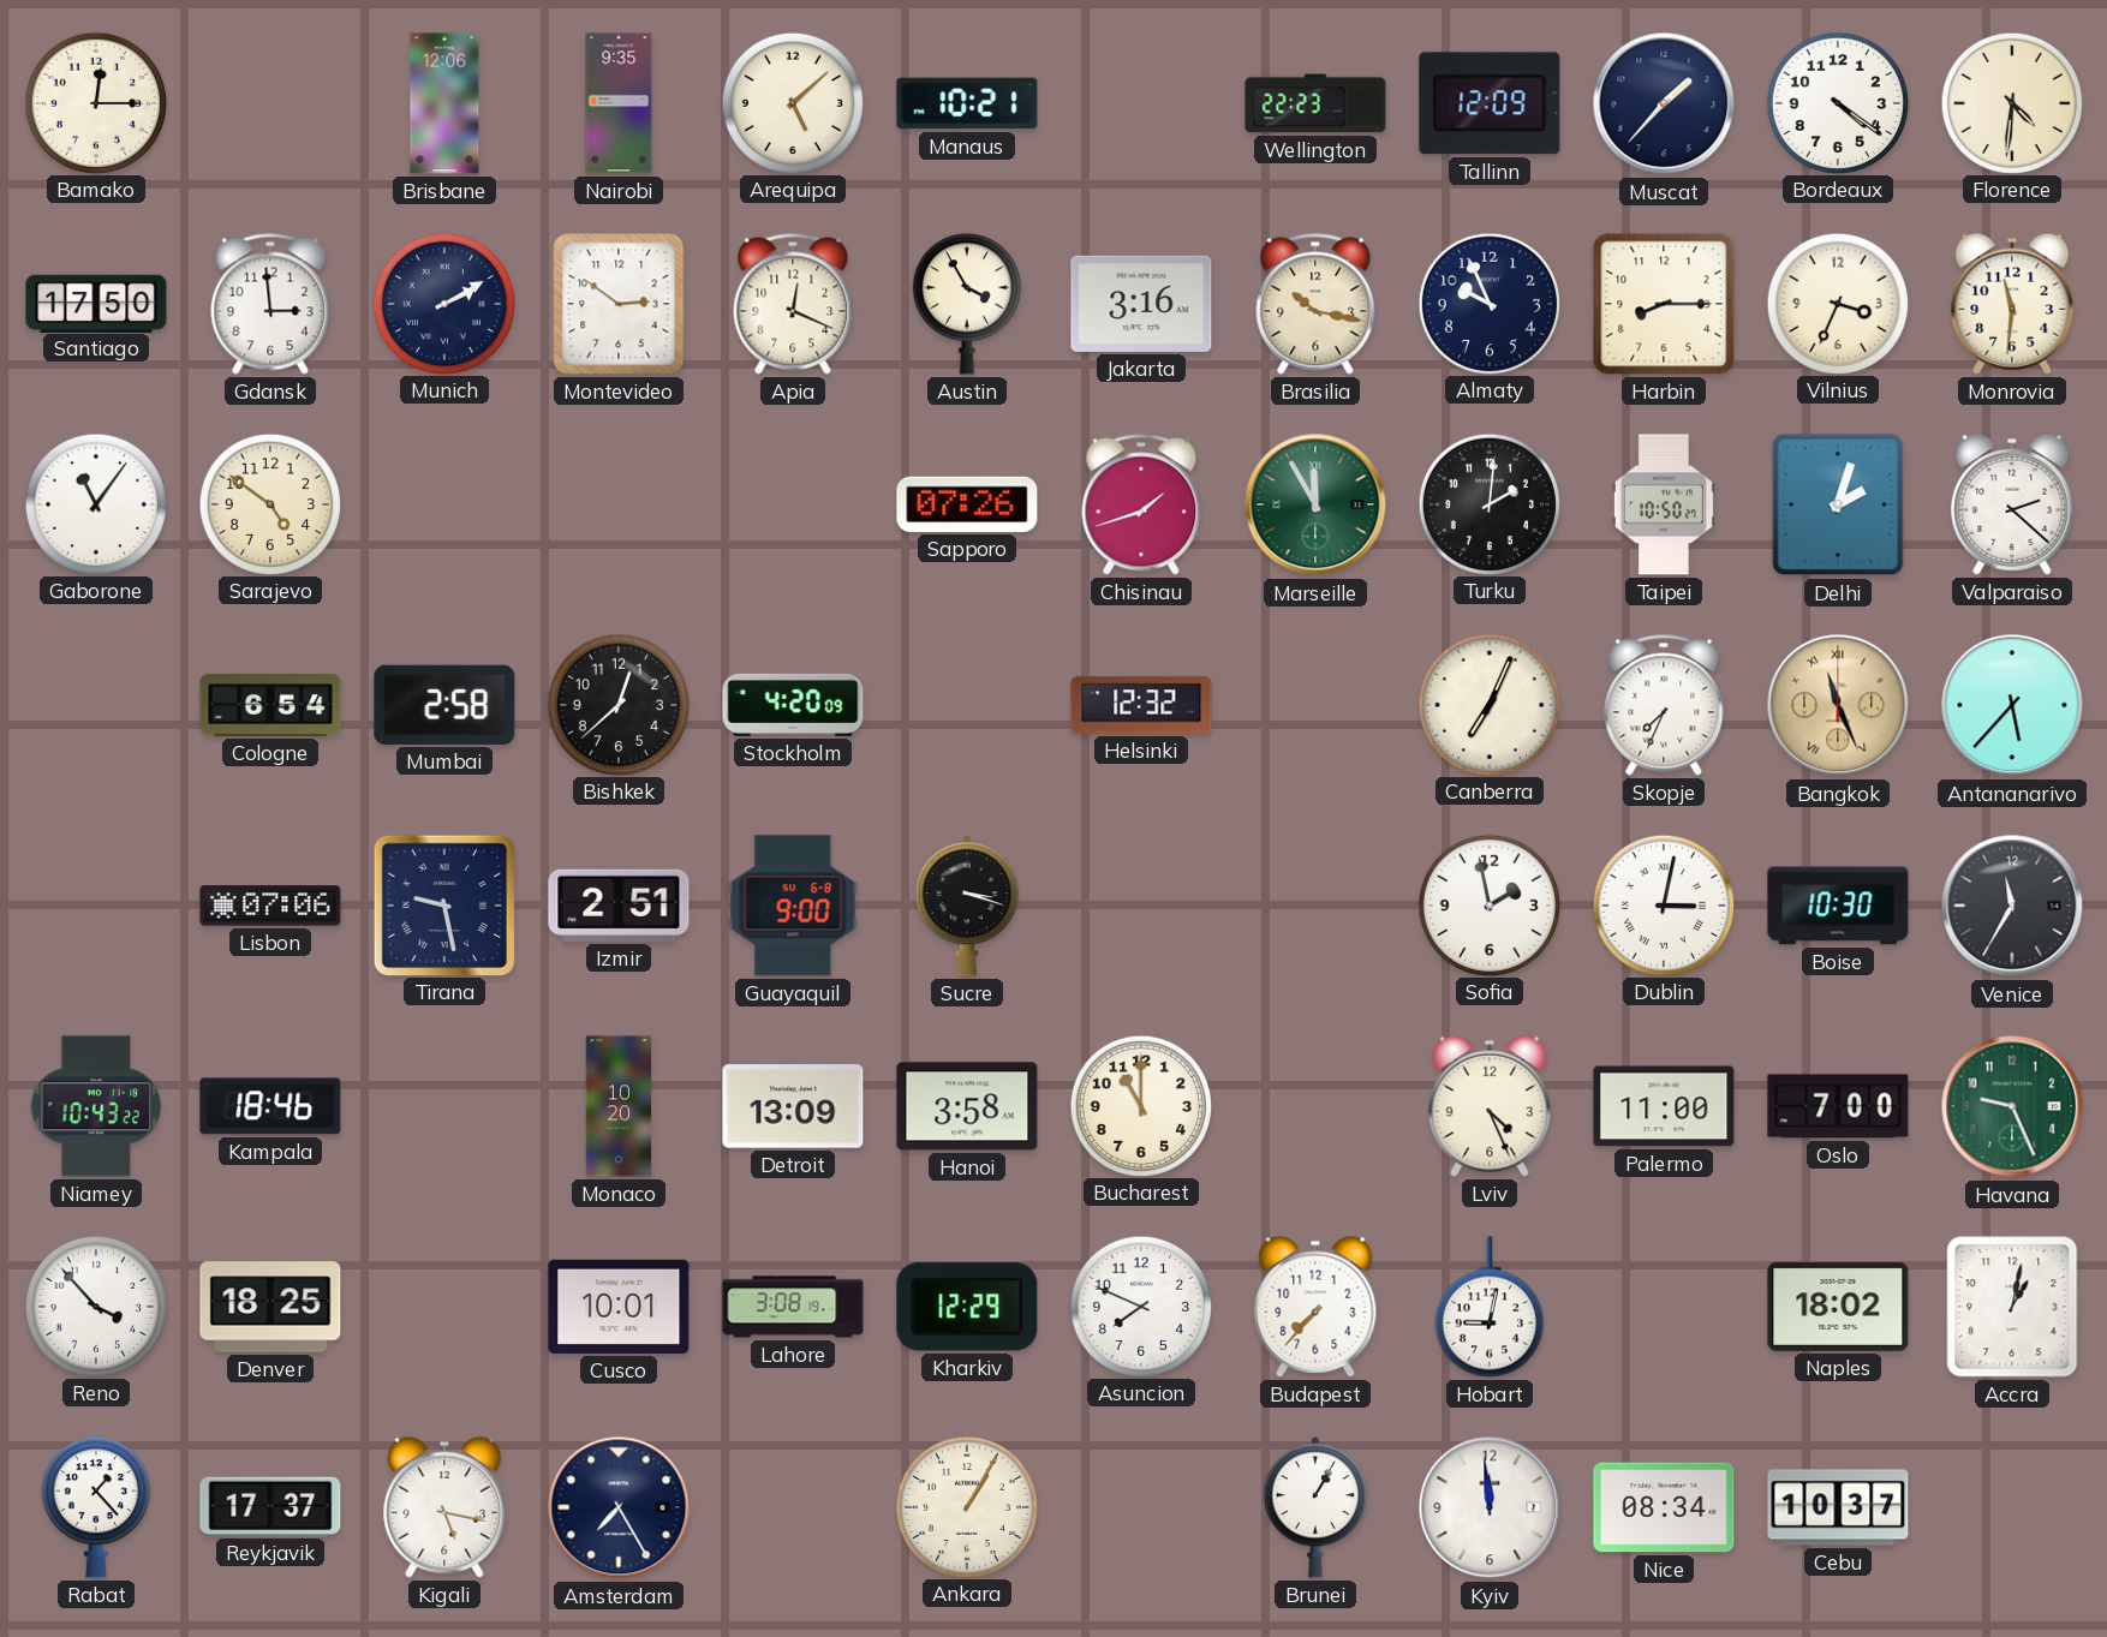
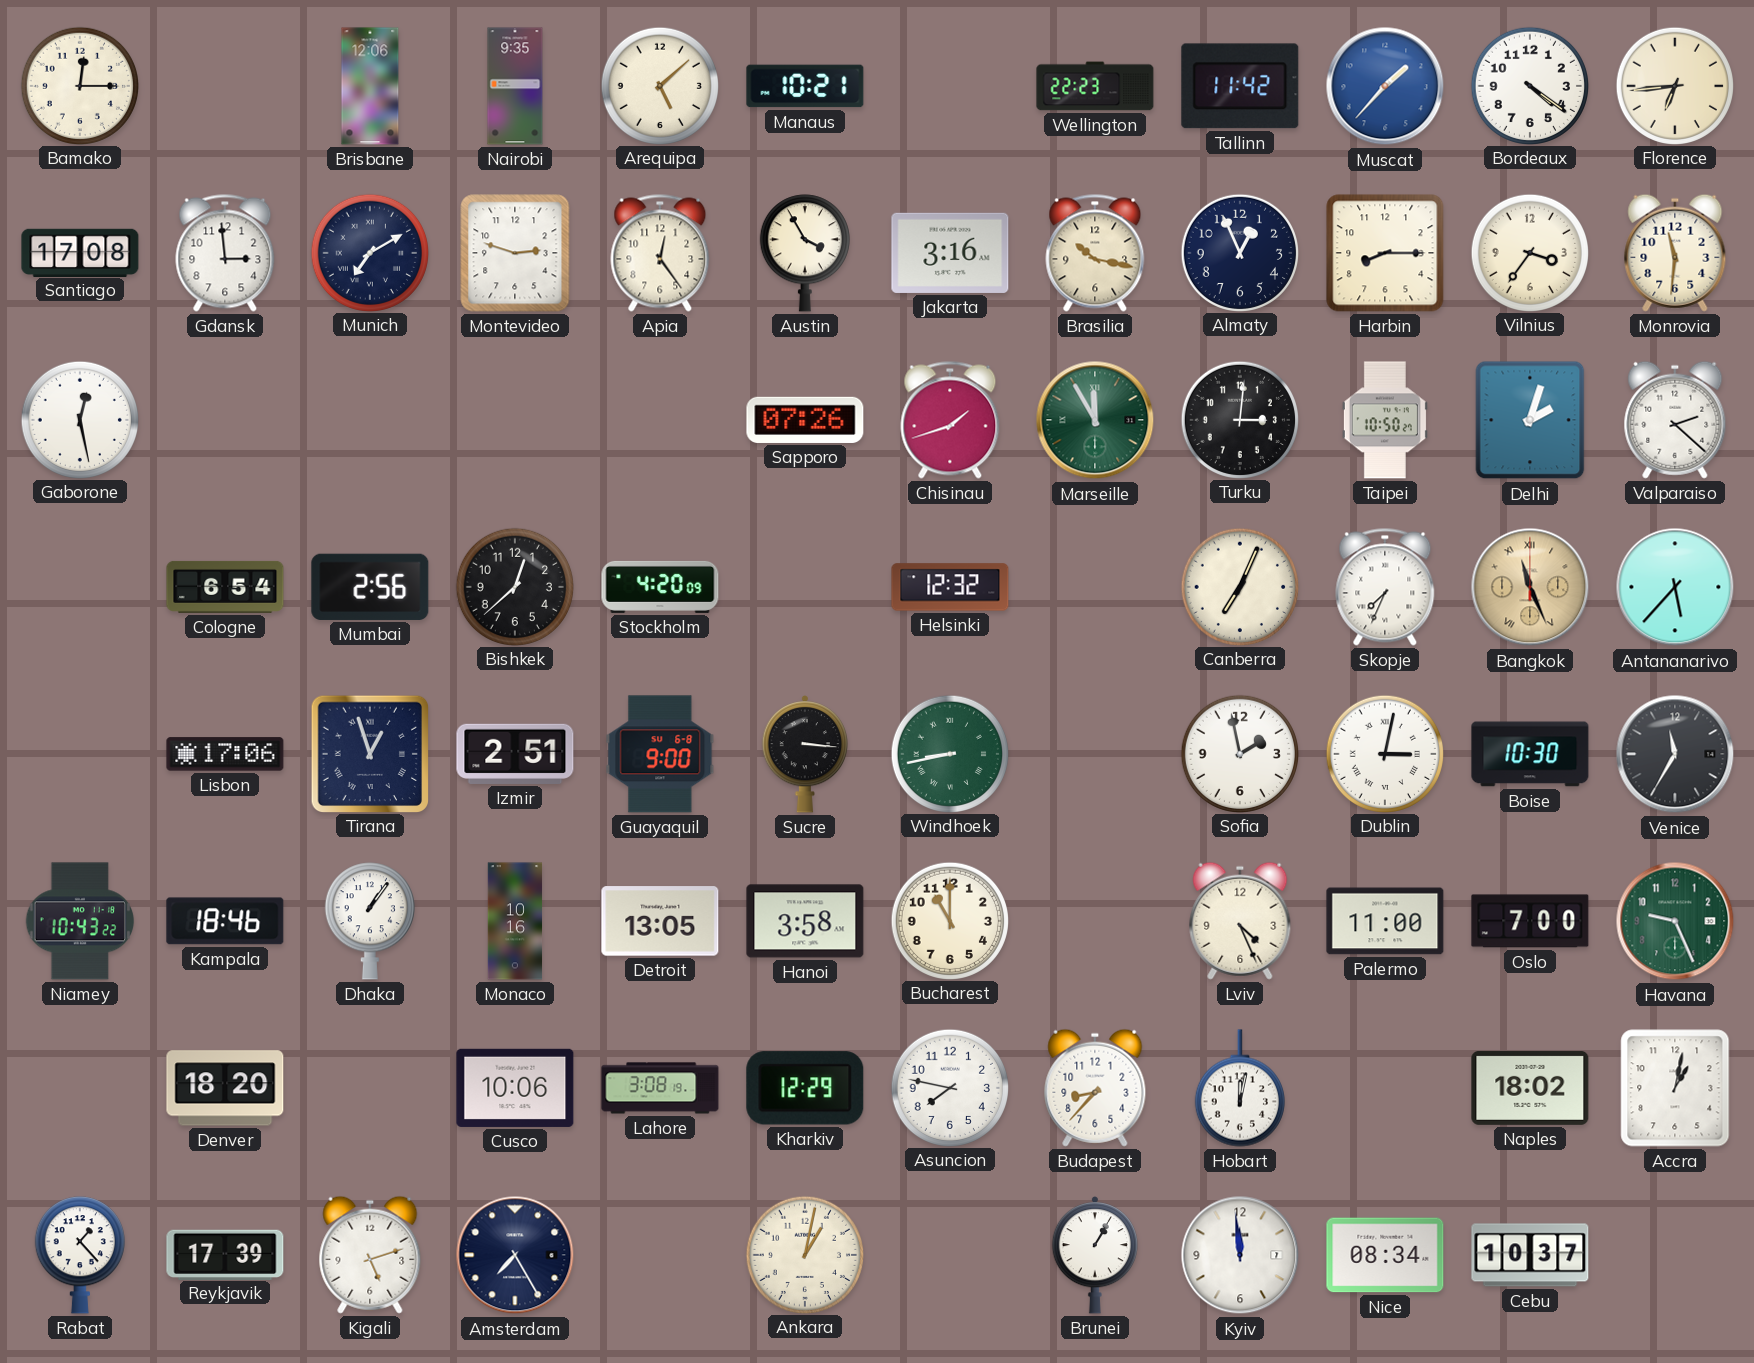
Tallinn: 12:09 -> 11:42
Muscat dial: navy -> blue
Florence: 4:31 -> 6:44
Santiago: 17:50 -> 17:08
Munich: 2:10 -> 7:10
Montevideo: 2:51 -> 2:48
Apia: 12:19 -> 12:24
Almaty: 9:56 -> 12:56
Vilnius: 3:34 -> 3:36
Gaborone: 11:06 -> 12:28
Sarajevo: 4:51 -> none
Turku: 2:01 -> 3:01
Mumbai: 2:58 -> 2:56
Lisbon: 07:06 -> 17:06
Tirana: 9:28 -> 12:57
Sucre: 3:18 -> 3:16
Windhoek: none -> 8:43
Dhaka: none -> 1:06
Monaco: 10:20 -> 10:16
Detroit: 13:09 -> 13:05
Reno: 3:53 -> none
Denver: 18:25 -> 18:20
Cusco: 10:01 -> 10:06
Asuncion: 7:49 -> 7:47
Budapest: 7:37 -> 8:37
Hobart: 9:02 -> 12:02
Reykjavik: 17:37 -> 17:39
Kigali: 5:17 -> 5:12
Ankara: 1:05 -> 1:02
